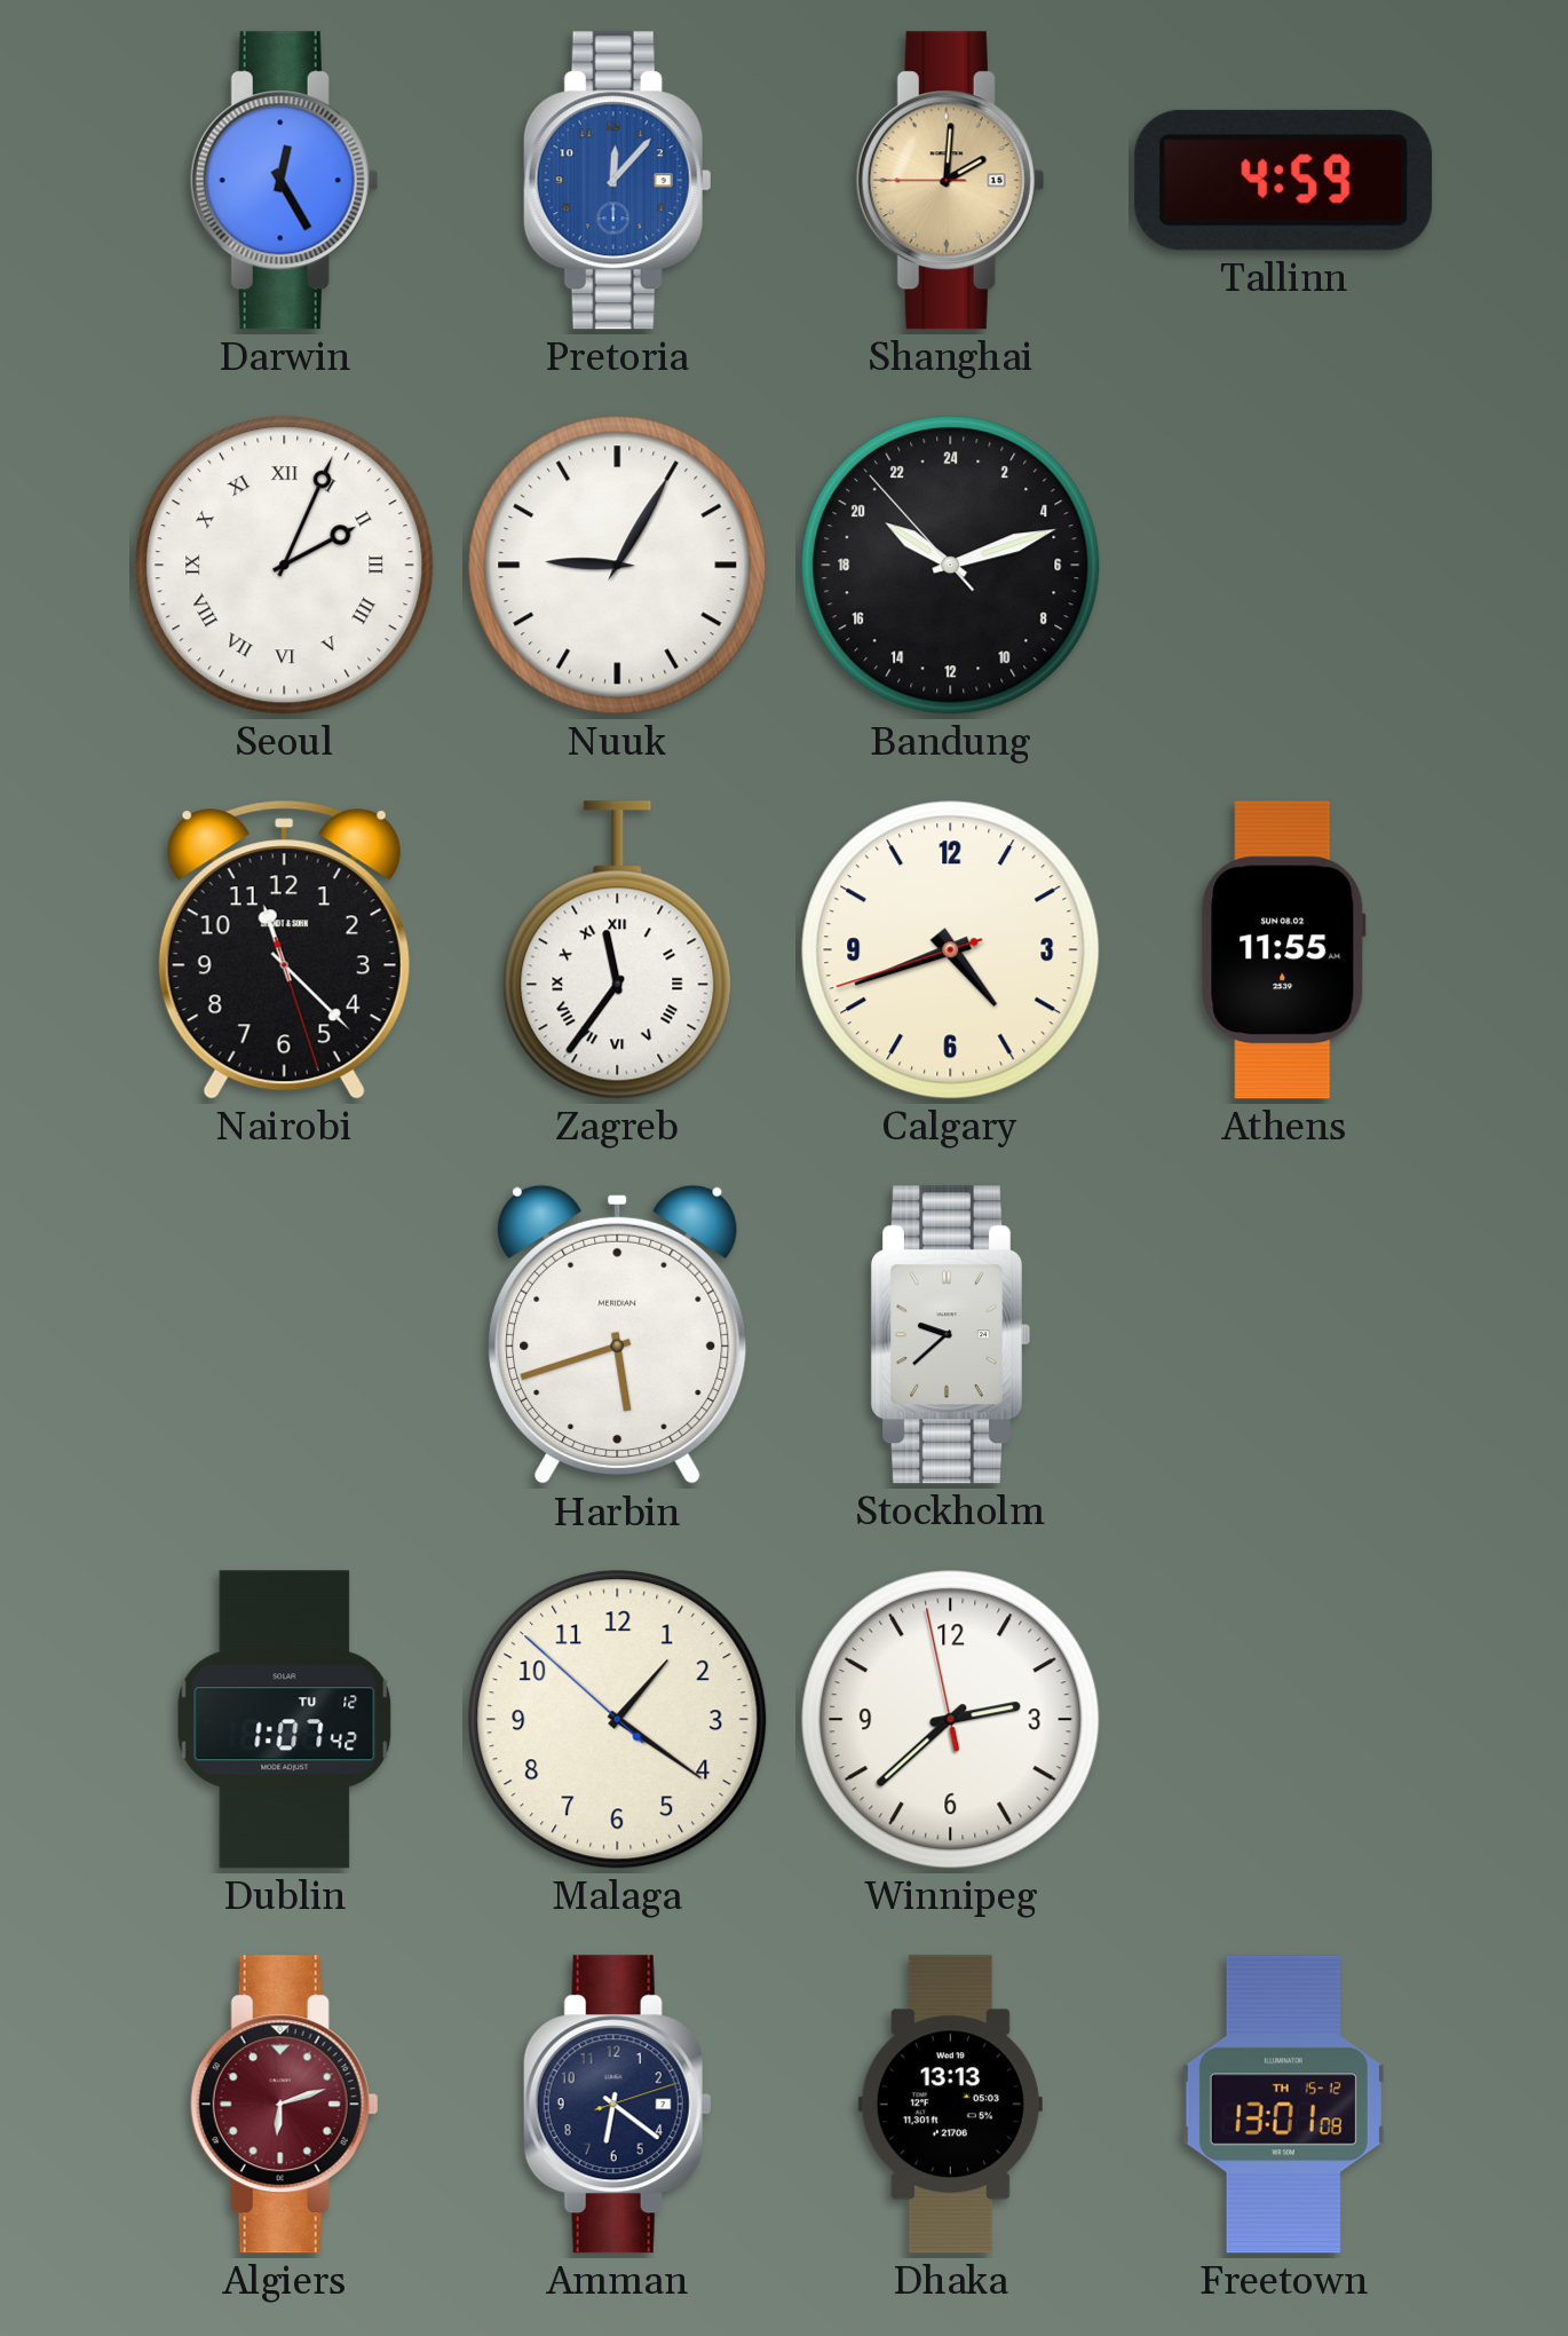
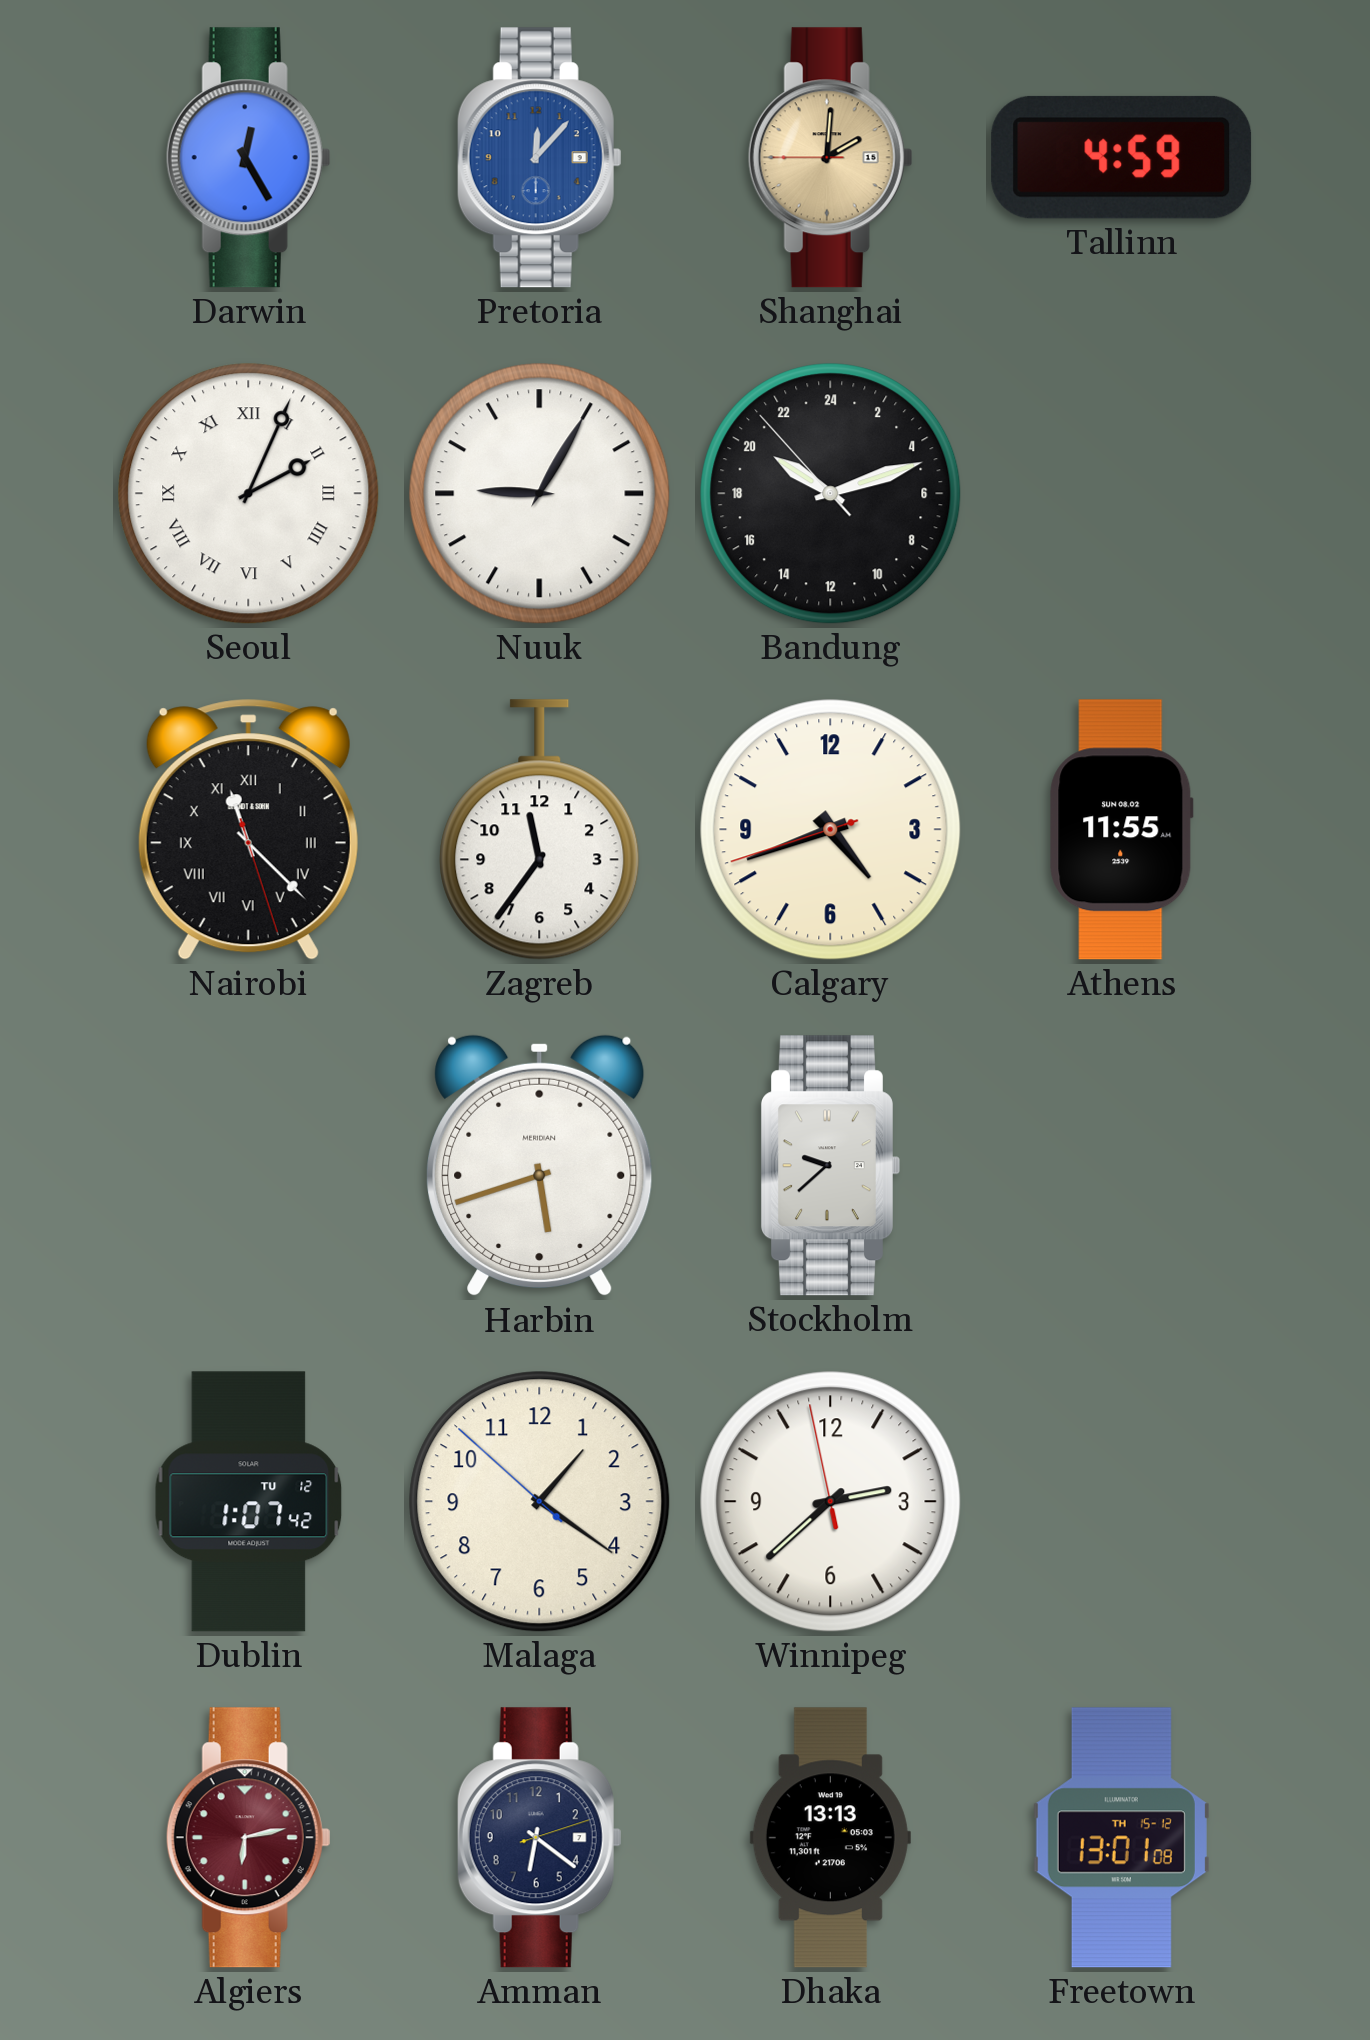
Nairobi numerals: Arabic -> Roman
Zagreb numerals: Roman -> Arabic
Algiers: 6:12 -> 6:13
